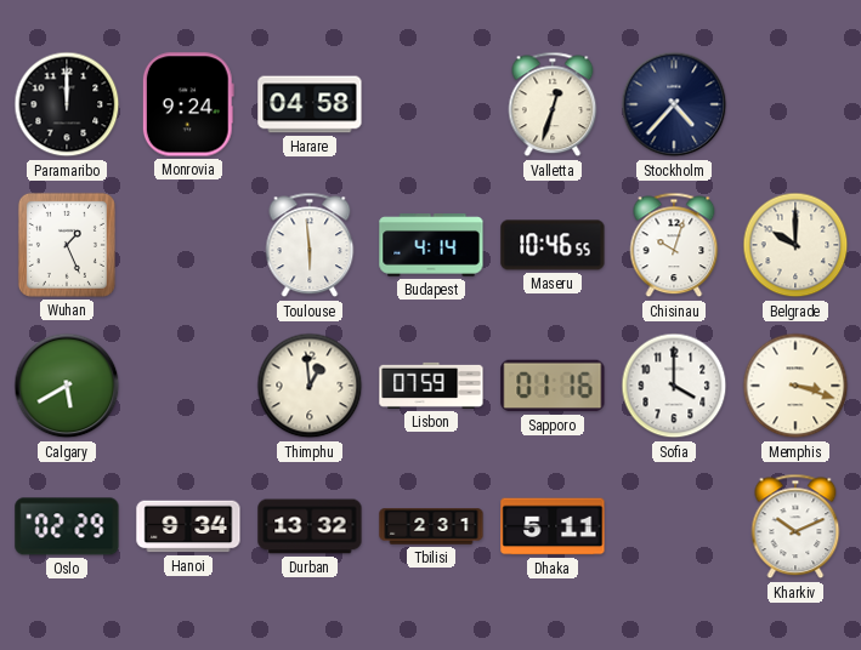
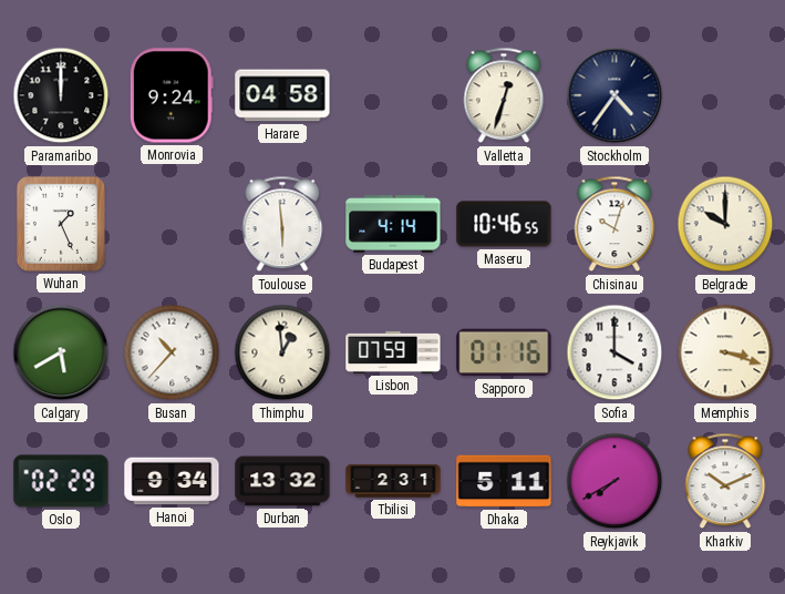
Stockholm: 4:37 -> 4:36
Busan: none -> 10:37
Reykjavik: none -> 7:40
